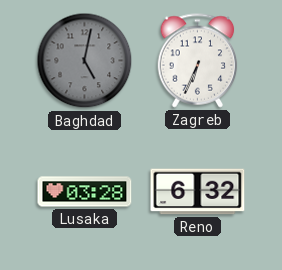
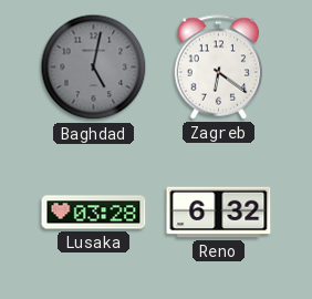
Zagreb: 6:34 -> 6:21
